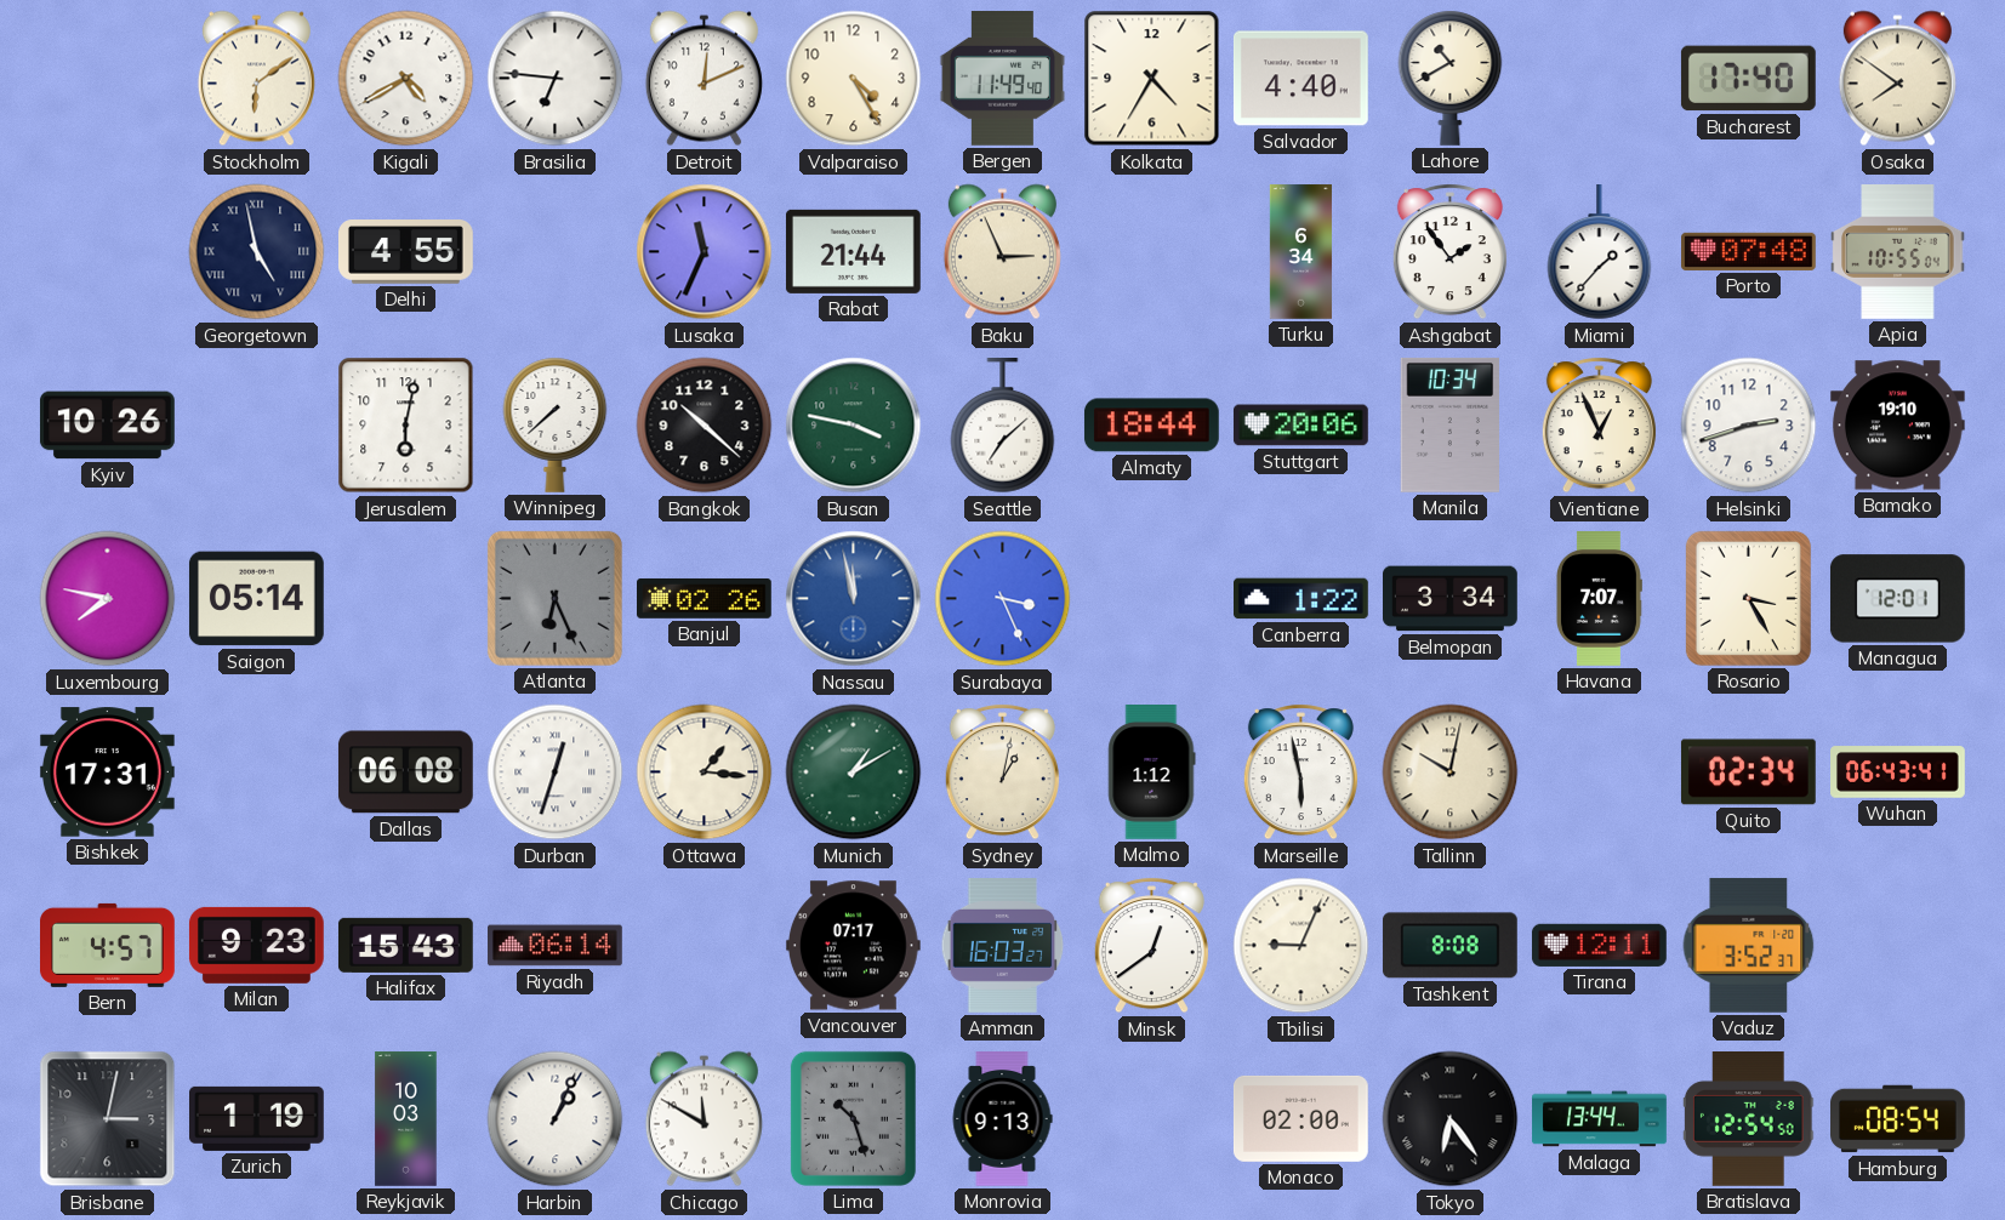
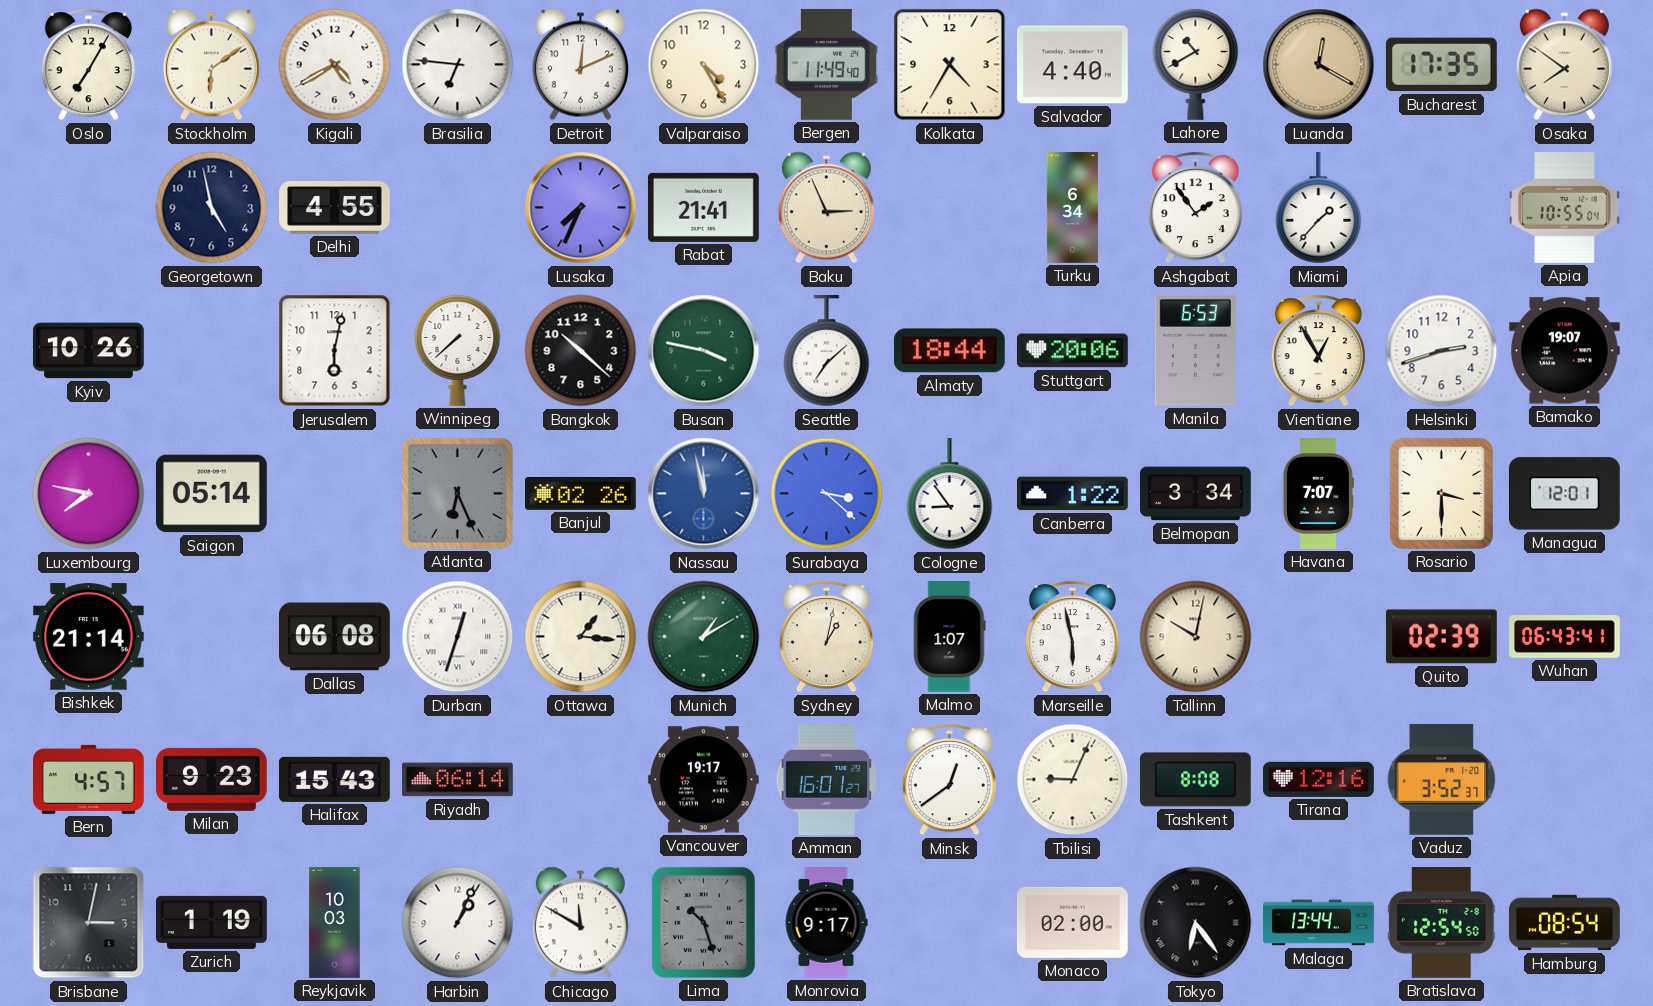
Oslo: none -> 7:05
Luanda: none -> 12:20
Bucharest: 17:40 -> 17:35
Georgetown numerals: Roman -> Arabic
Lusaka: 11:34 -> 7:34
Rabat: 21:44 -> 21:41
Porto: 07:48 -> none
Manila: 10:34 -> 6:53
Vientiane: 12:56 -> 12:55
Bamako: 19:10 -> 19:07
Surabaya: 3:26 -> 3:22
Cologne: none -> 8:54
Rosario: 3:25 -> 3:30
Bishkek: 17:31 -> 21:14
Malmo: 1:12 -> 1:07
Quito: 02:34 -> 02:39
Vancouver: 07:17 -> 19:17
Amman: 16:03 -> 16:01
Tirana: 12:11 -> 12:16
Monrovia: 9:13 -> 9:17
